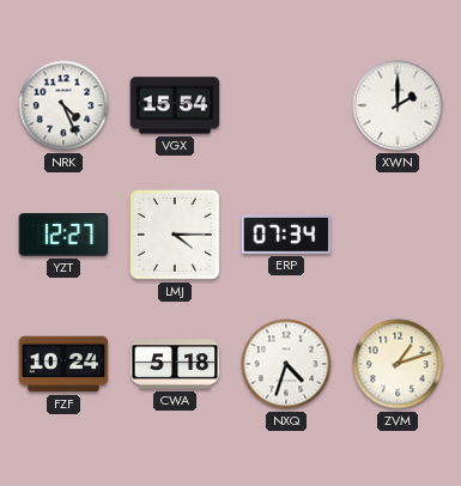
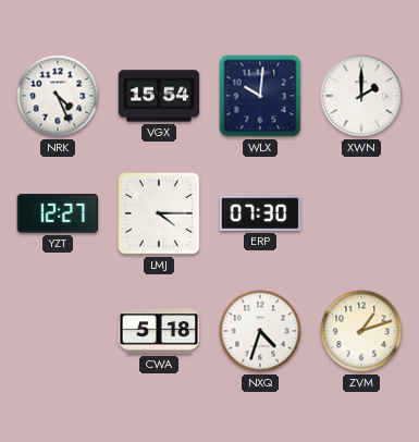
WLX: none -> 10:01
ERP: 07:34 -> 07:30
FZF: 10:24 -> none
